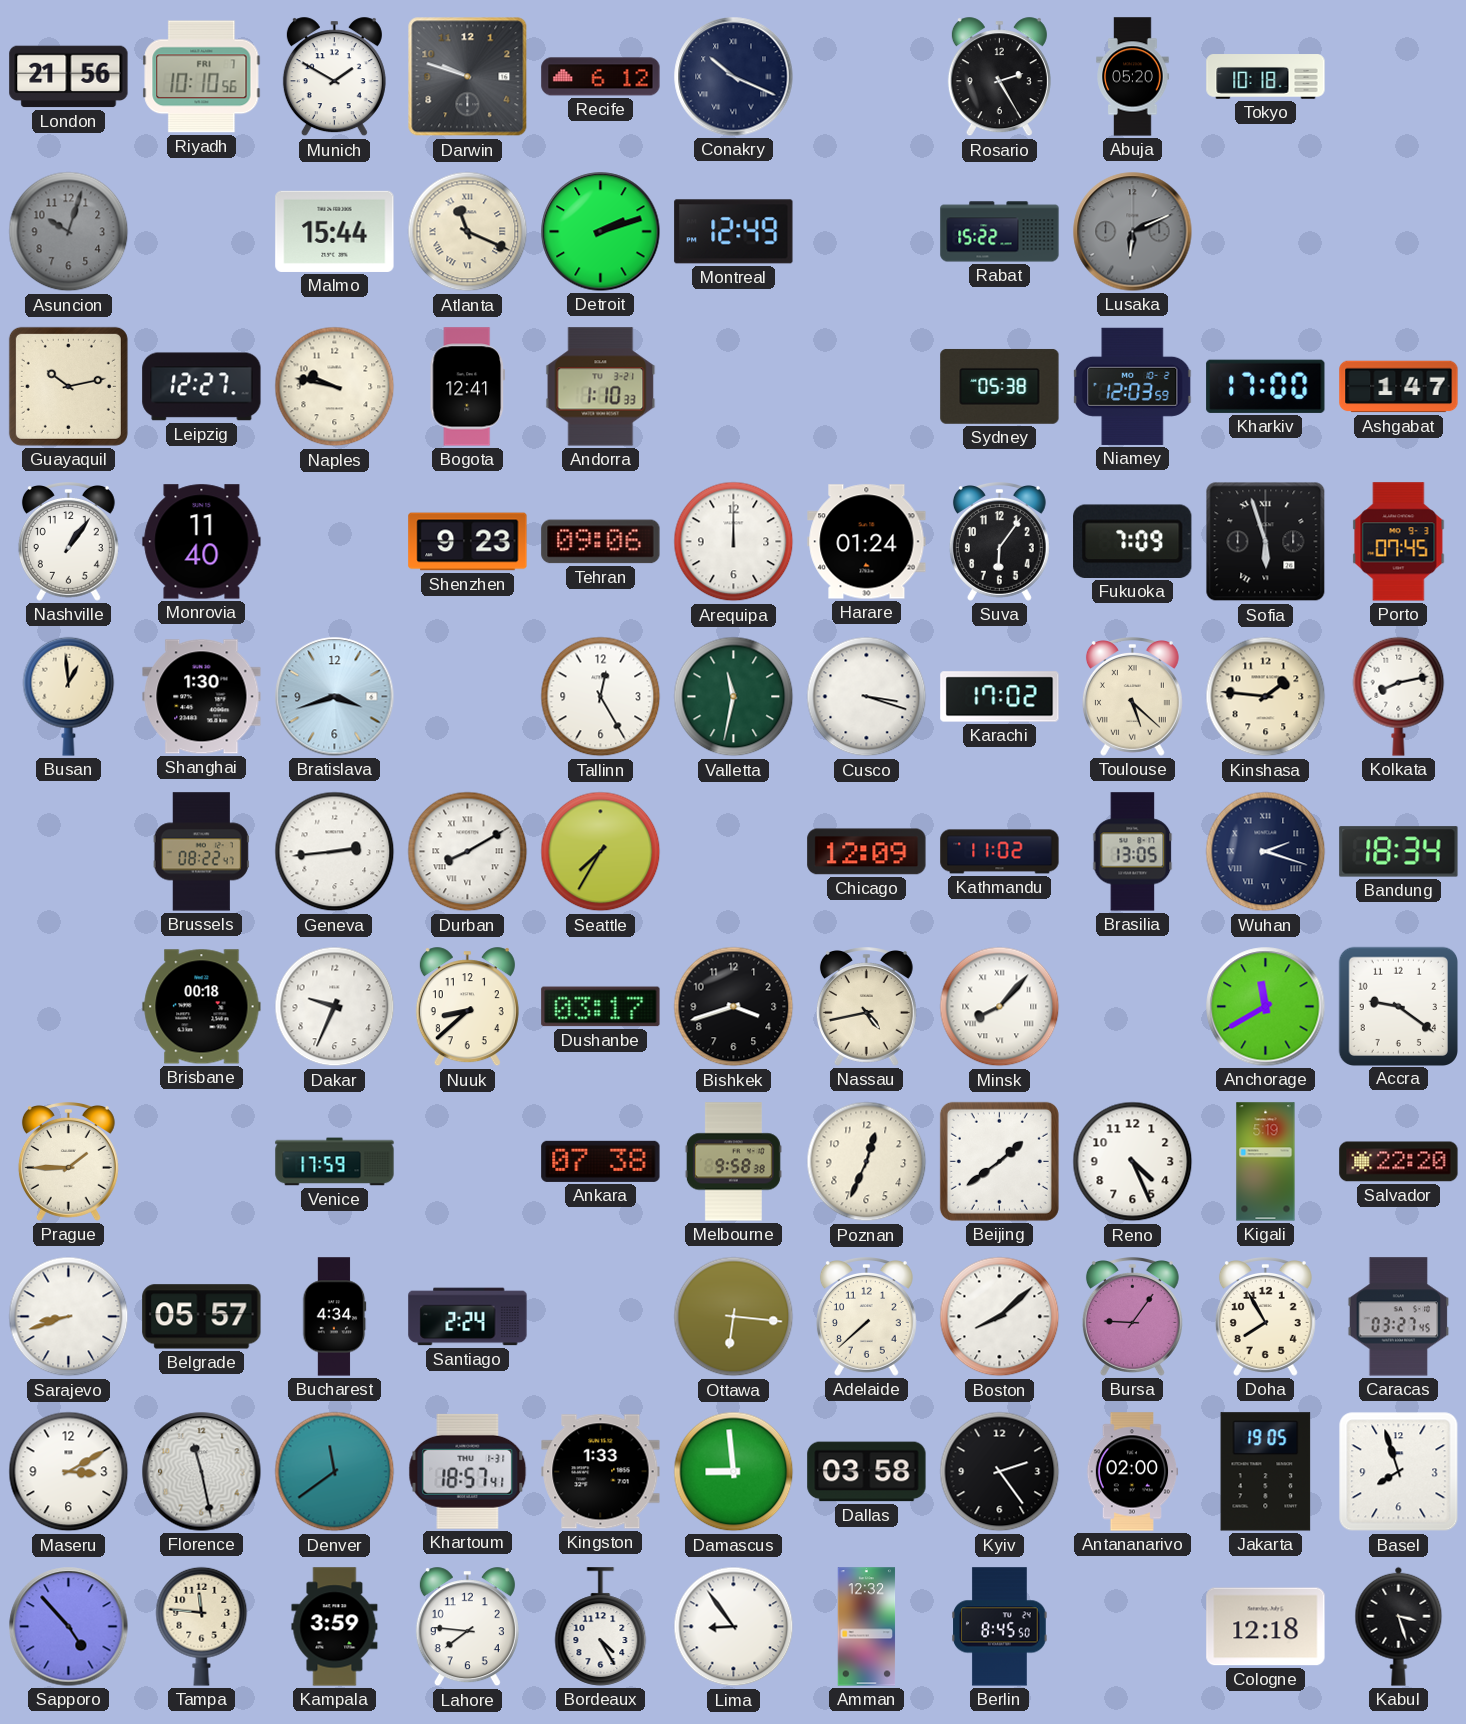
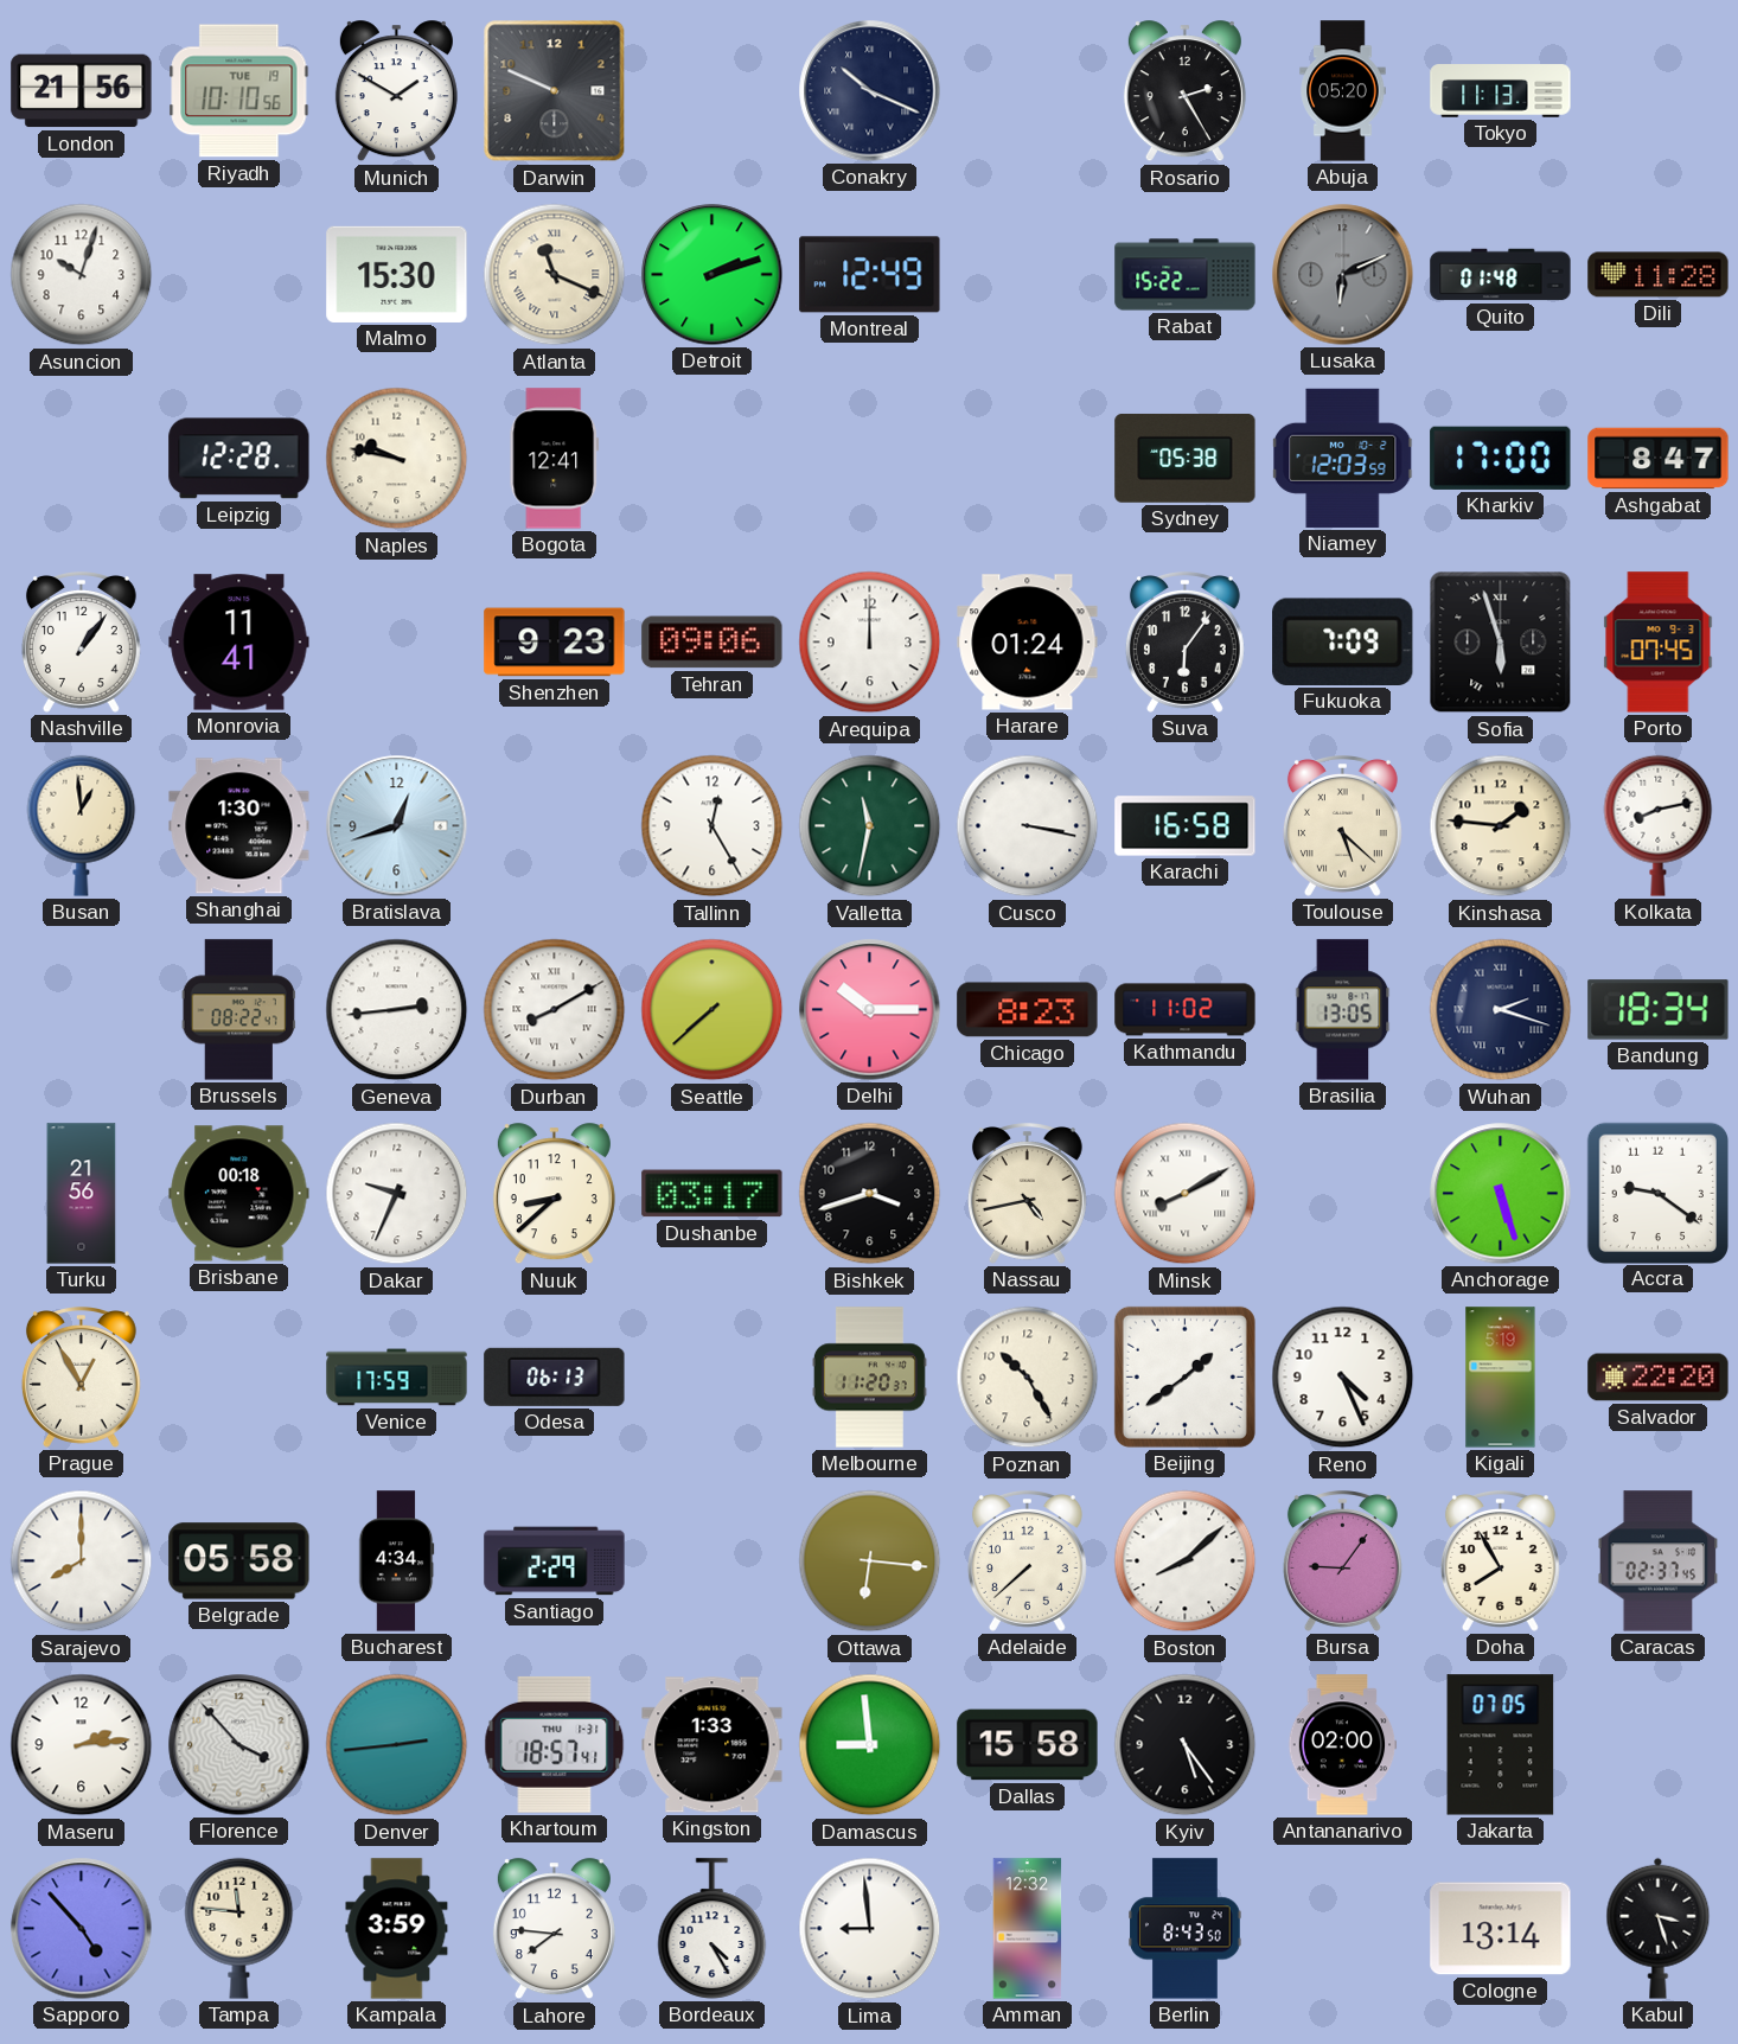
Riyadh date: FRI 7 -> TUE 19
Darwin: 9:48 -> 9:49
Recife: 6:12 -> none
Tokyo: 10:18 -> 11:13
Asuncion dial: grey -> white
Malmo: 15:44 -> 15:30
Quito: none -> 01:48
Dili: none -> 11:28
Guayaquil: 10:13 -> none
Leipzig: 12:27 -> 12:28
Andorra: 1:10 -> none
Ashgabat: 1:47 -> 8:47
Monrovia: 11:40 -> 11:41
Bratislava: 3:42 -> 12:42
Cusco: 3:18 -> 3:17
Karachi: 17:02 -> 16:58
Seattle: 7:35 -> 7:38
Delhi: none -> 10:15
Chicago: 12:09 -> 8:23
Turku: none -> 21:56
Minsk: 8:07 -> 8:10
Anchorage: 11:40 -> 5:27
Prague: 1:45 -> 12:55
Odesa: none -> 06:13
Ankara: 07:38 -> none
Melbourne: 9:58 -> 11:20
Poznan: 12:34 -> 10:25
Sarajevo: 8:42 -> 8:00
Belgrade: 05:57 -> 05:58
Santiago: 2:24 -> 2:29
Caracas: 03:27 -> 02:37
Maseru: 3:10 -> 2:14
Florence: 11:28 -> 3:53
Denver: 11:39 -> 2:44
Dallas: 03:58 -> 15:58
Kyiv: 2:24 -> 5:24
Jakarta: 19:05 -> 07:05
Basel: 7:57 -> none
Lima: 8:54 -> 8:59
Berlin: 8:45 -> 8:43
Cologne: 12:18 -> 13:14
